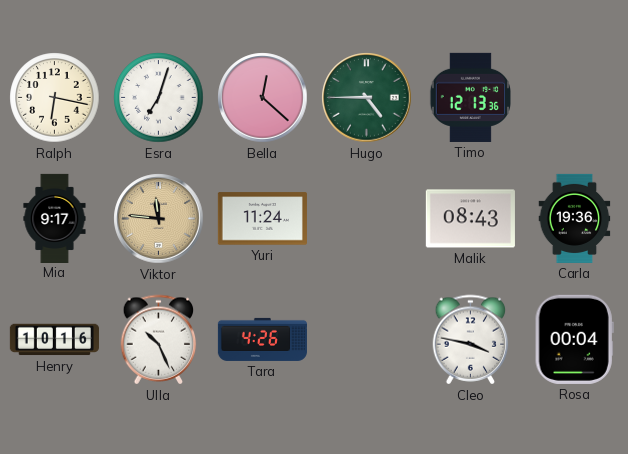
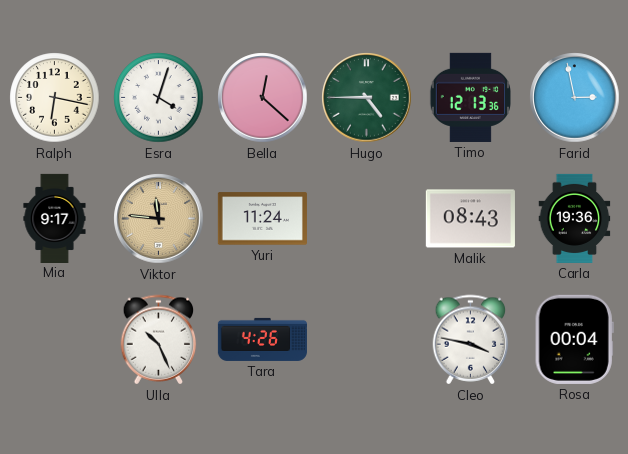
Esra: 7:03 -> 4:03
Farid: none -> 2:58
Henry: 10:16 -> none
